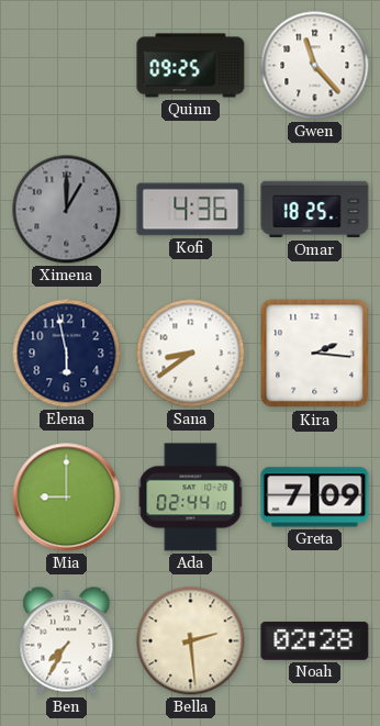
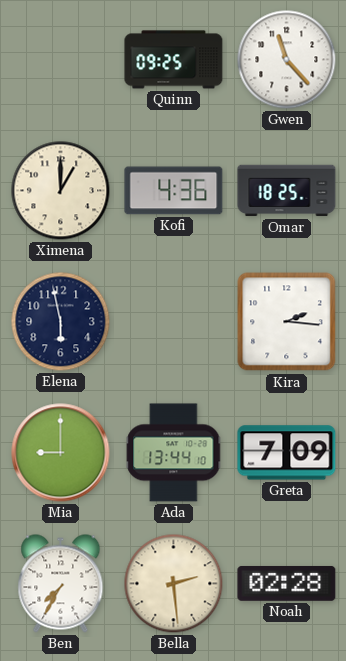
Ximena dial: grey -> cream
Sana: 8:39 -> none
Ada: 02:44 -> 13:44
